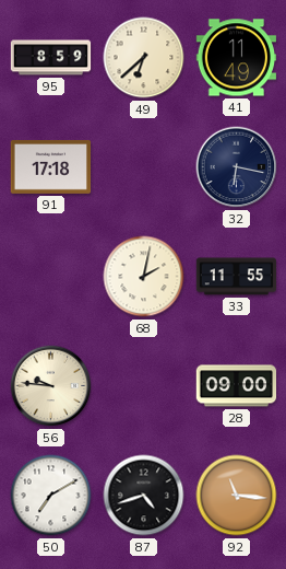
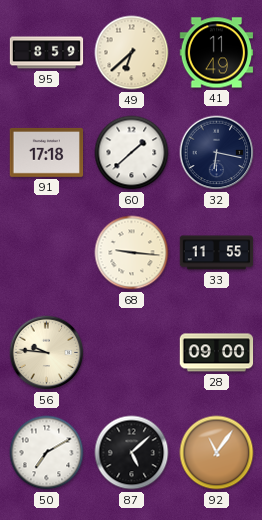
60: none -> 1:38
68: 2:02 -> 9:16
87: 4:42 -> 5:08
92: 11:16 -> 11:06
